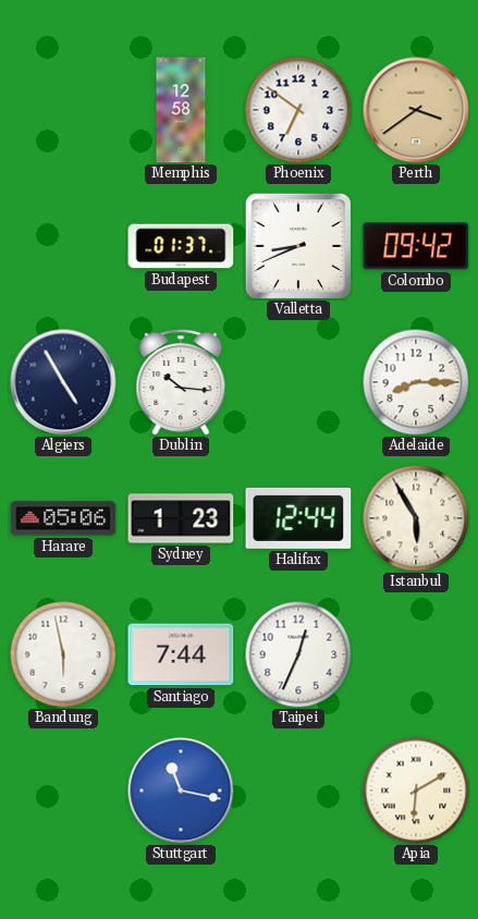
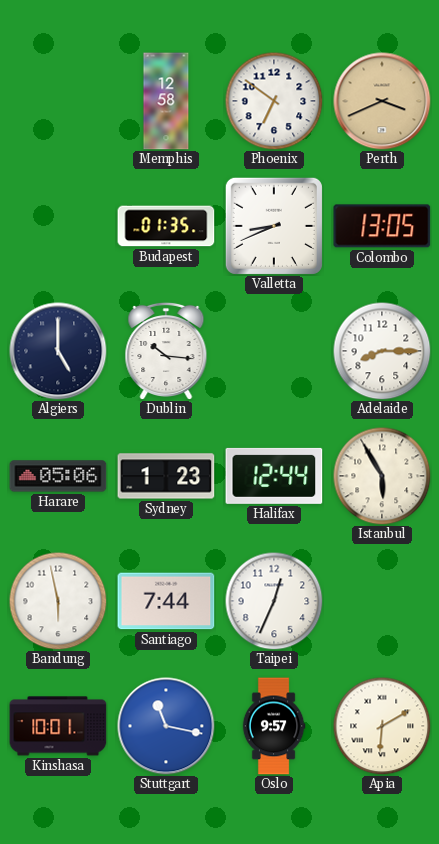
Perth: 3:39 -> 3:41
Budapest: 01:37 -> 01:35
Colombo: 09:42 -> 13:05
Algiers: 4:55 -> 5:00
Kinshasa: none -> 10:01
Oslo: none -> 9:57
